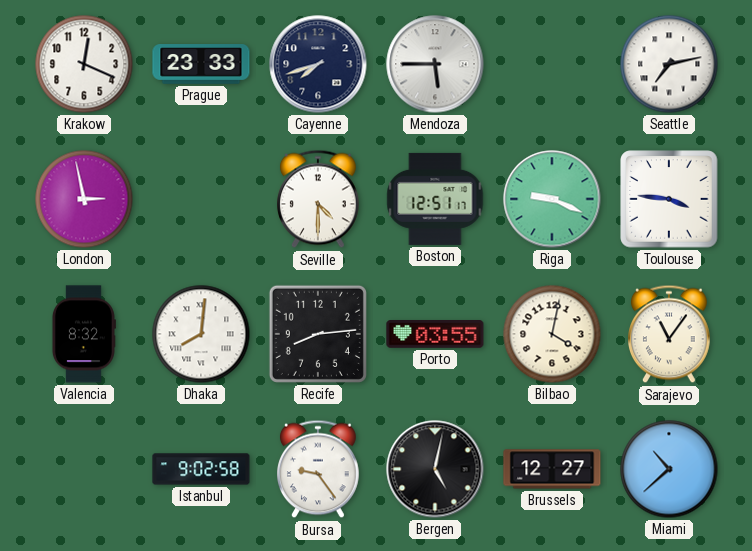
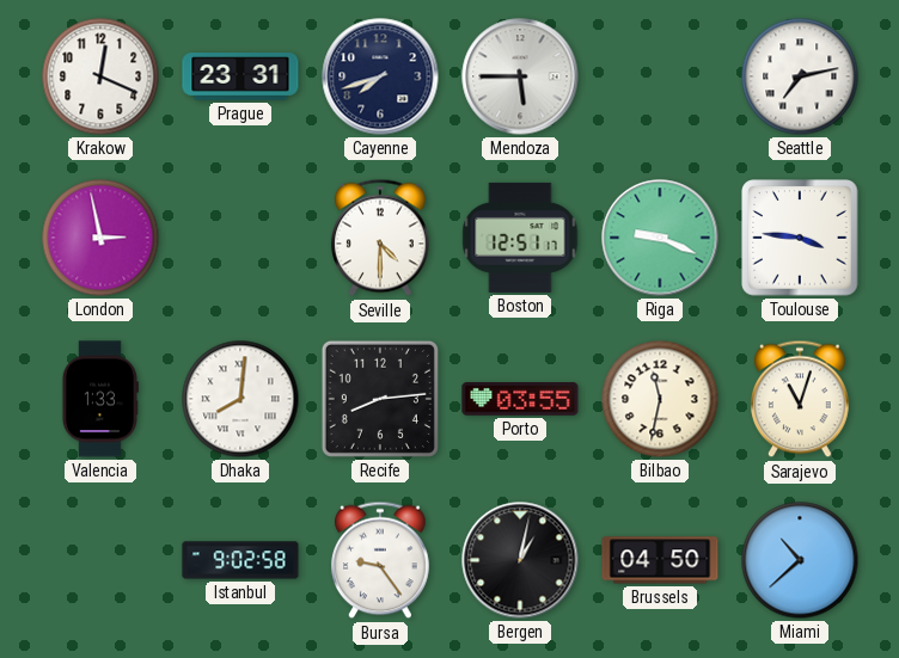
Prague: 23:33 -> 23:31
Valencia: 8:32 -> 1:33
Bilbao: 4:02 -> 11:32
Sarajevo: 11:06 -> 11:03
Bergen: 5:02 -> 1:02
Brussels: 12:27 -> 04:50
